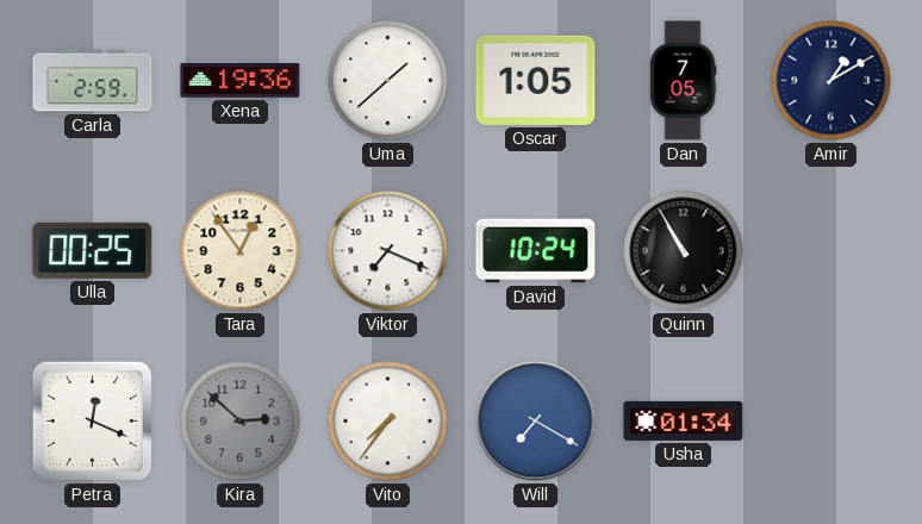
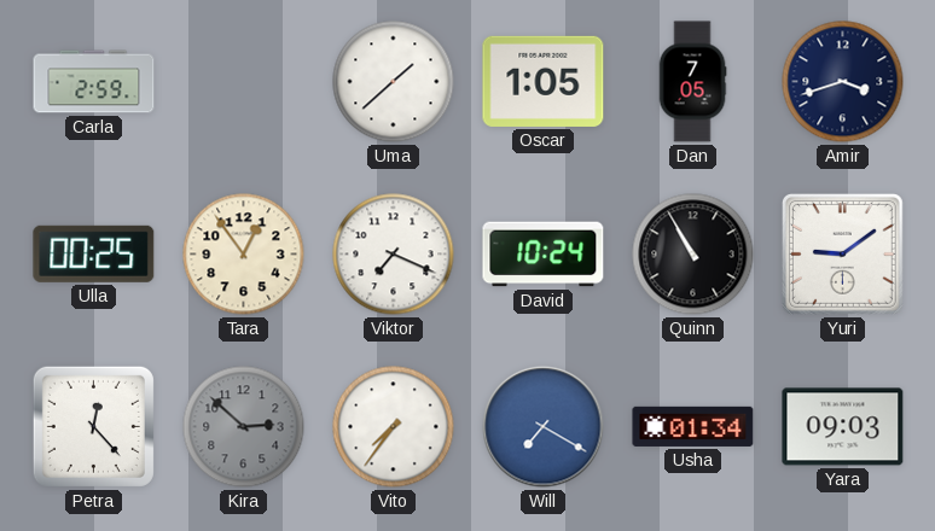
Xena: 19:36 -> none
Amir: 1:10 -> 3:42
Yuri: none -> 9:09
Petra: 12:19 -> 12:23
Yara: none -> 09:03
